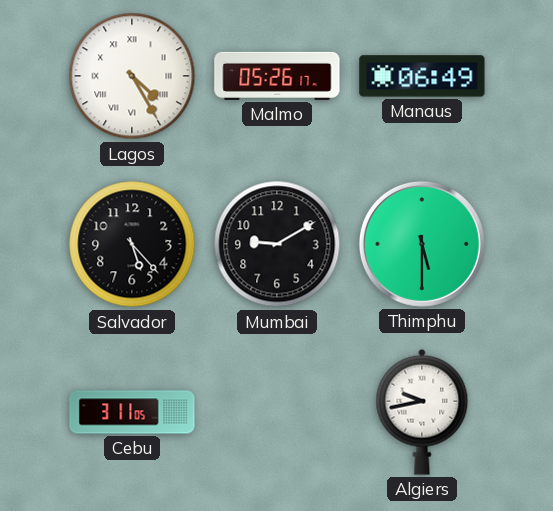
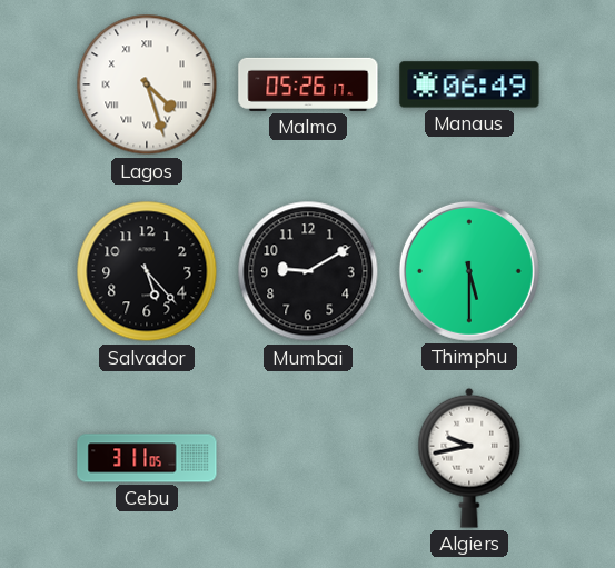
Lagos: 4:25 -> 4:27
